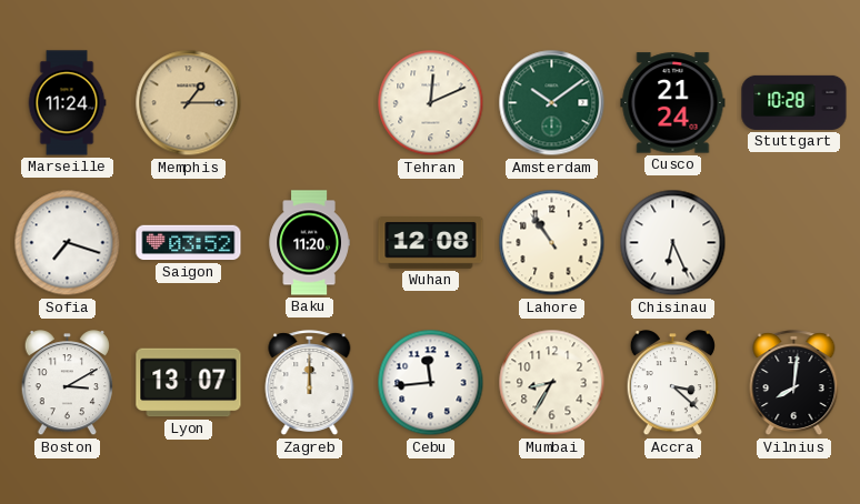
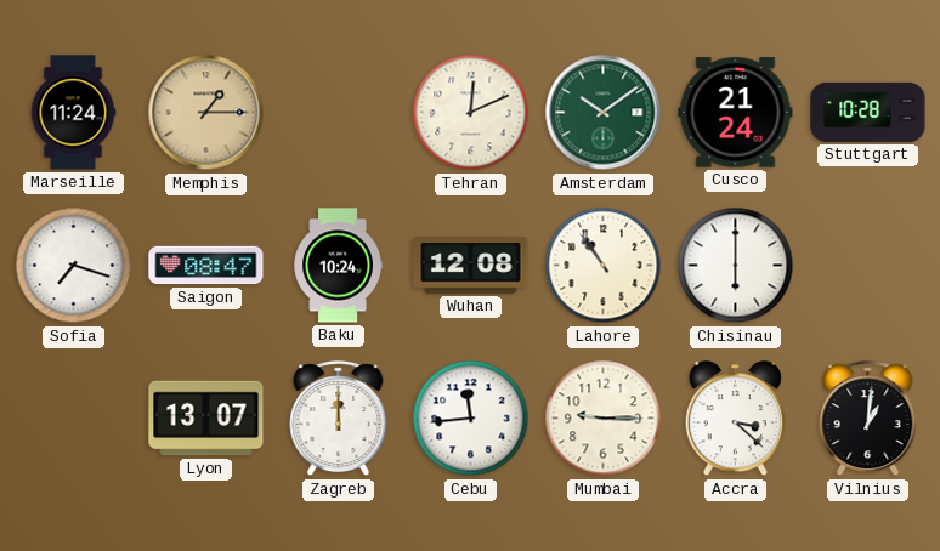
Saigon: 03:52 -> 08:47
Baku: 11:20 -> 10:24
Chisinau: 6:26 -> 6:00
Boston: 3:10 -> none
Mumbai: 8:35 -> 9:15
Vilnius: 8:01 -> 1:01
